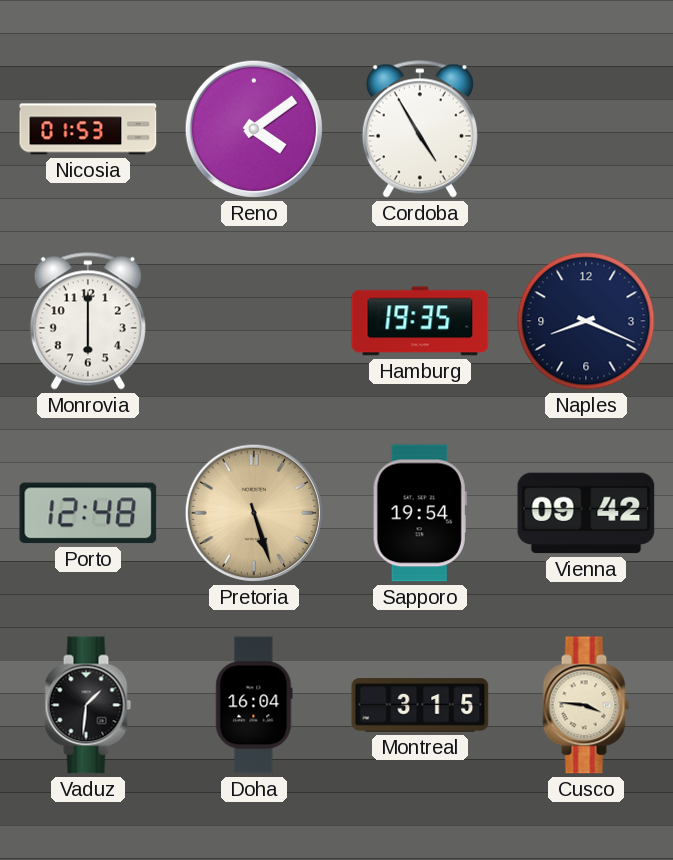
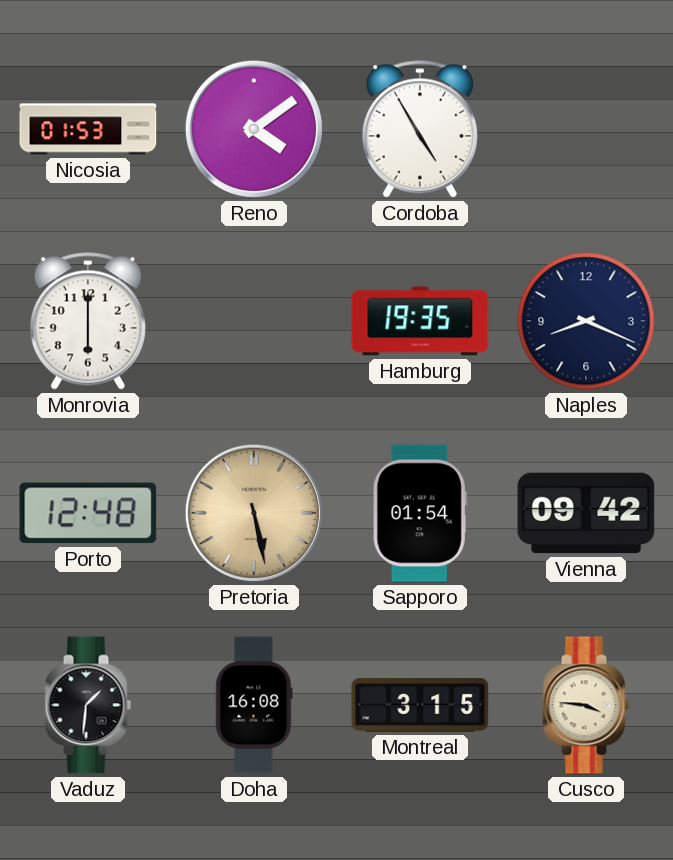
Pretoria: 5:27 -> 5:28
Sapporo: 19:54 -> 01:54
Doha: 16:04 -> 16:08
